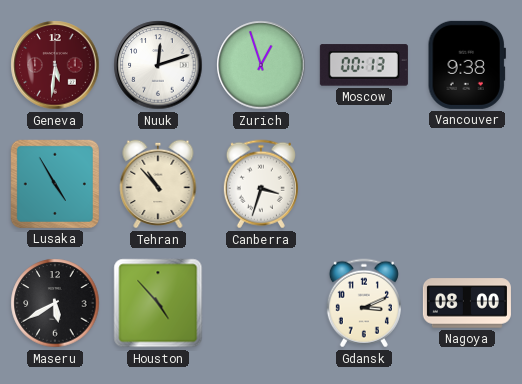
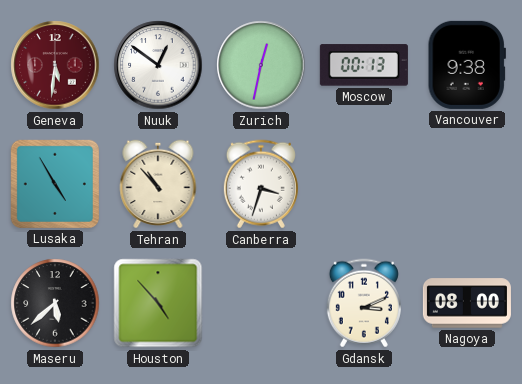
Nuuk: 12:12 -> 12:51
Zurich: 12:57 -> 12:32
Maseru: 5:40 -> 5:38
